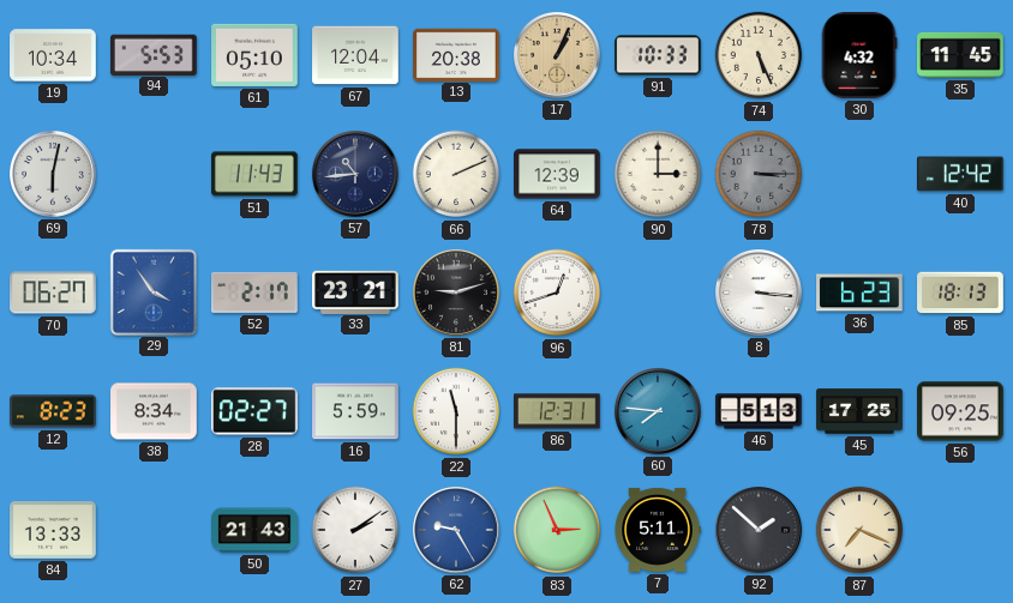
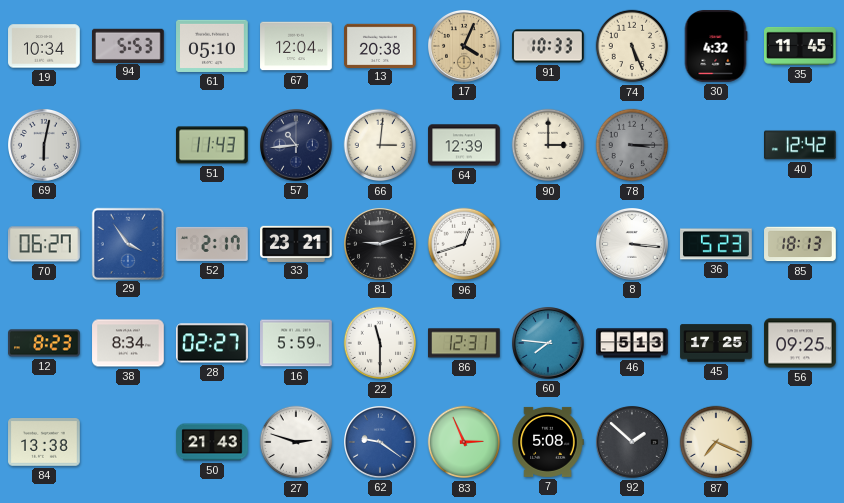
17: 1:04 -> 4:04
66: 2:11 -> 3:01
36: 6:23 -> 5:23
84: 13:33 -> 13:38
27: 2:09 -> 2:48
62: 9:25 -> 9:21
7: 5:11 -> 5:08
